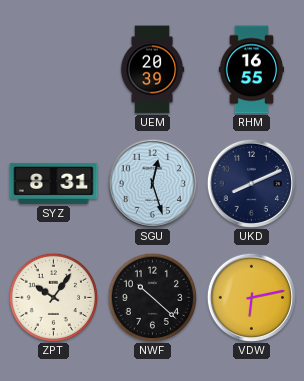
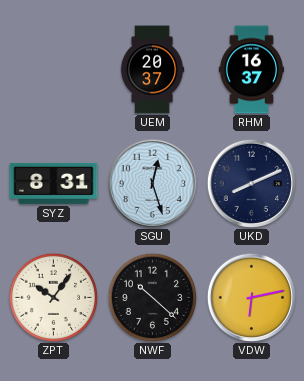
UEM: 20:39 -> 20:37
RHM: 16:55 -> 16:37
